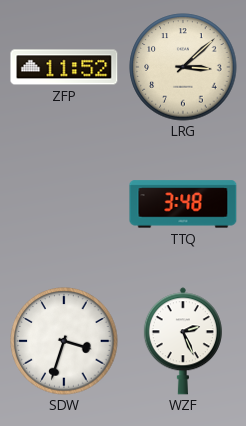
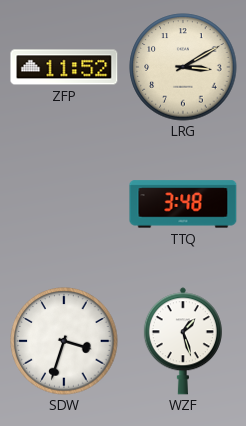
LRG: 3:08 -> 3:10
WZF: 2:26 -> 1:27
